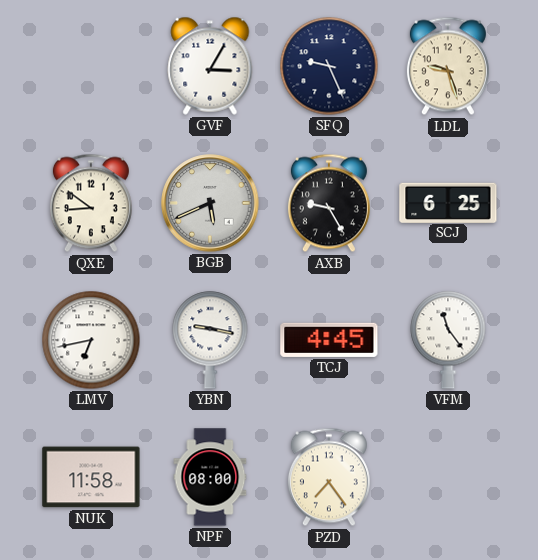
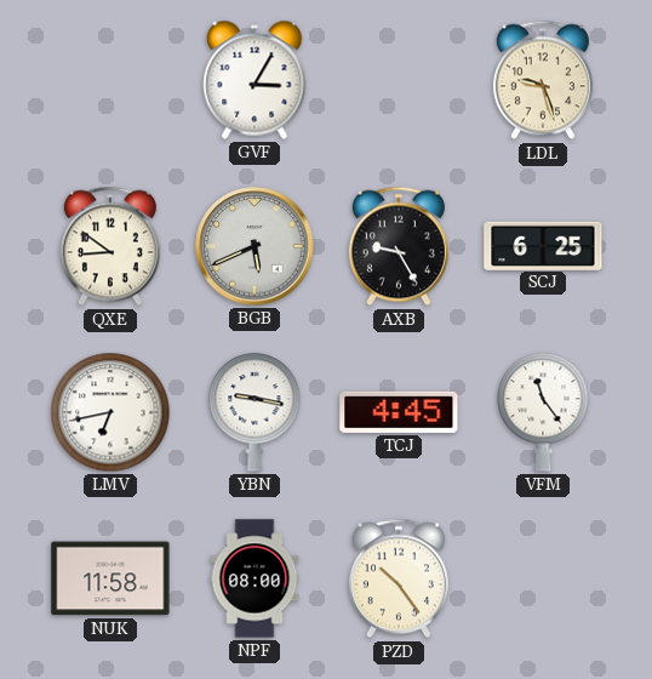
SFQ: 9:26 -> none
PZD: 7:24 -> 10:24
